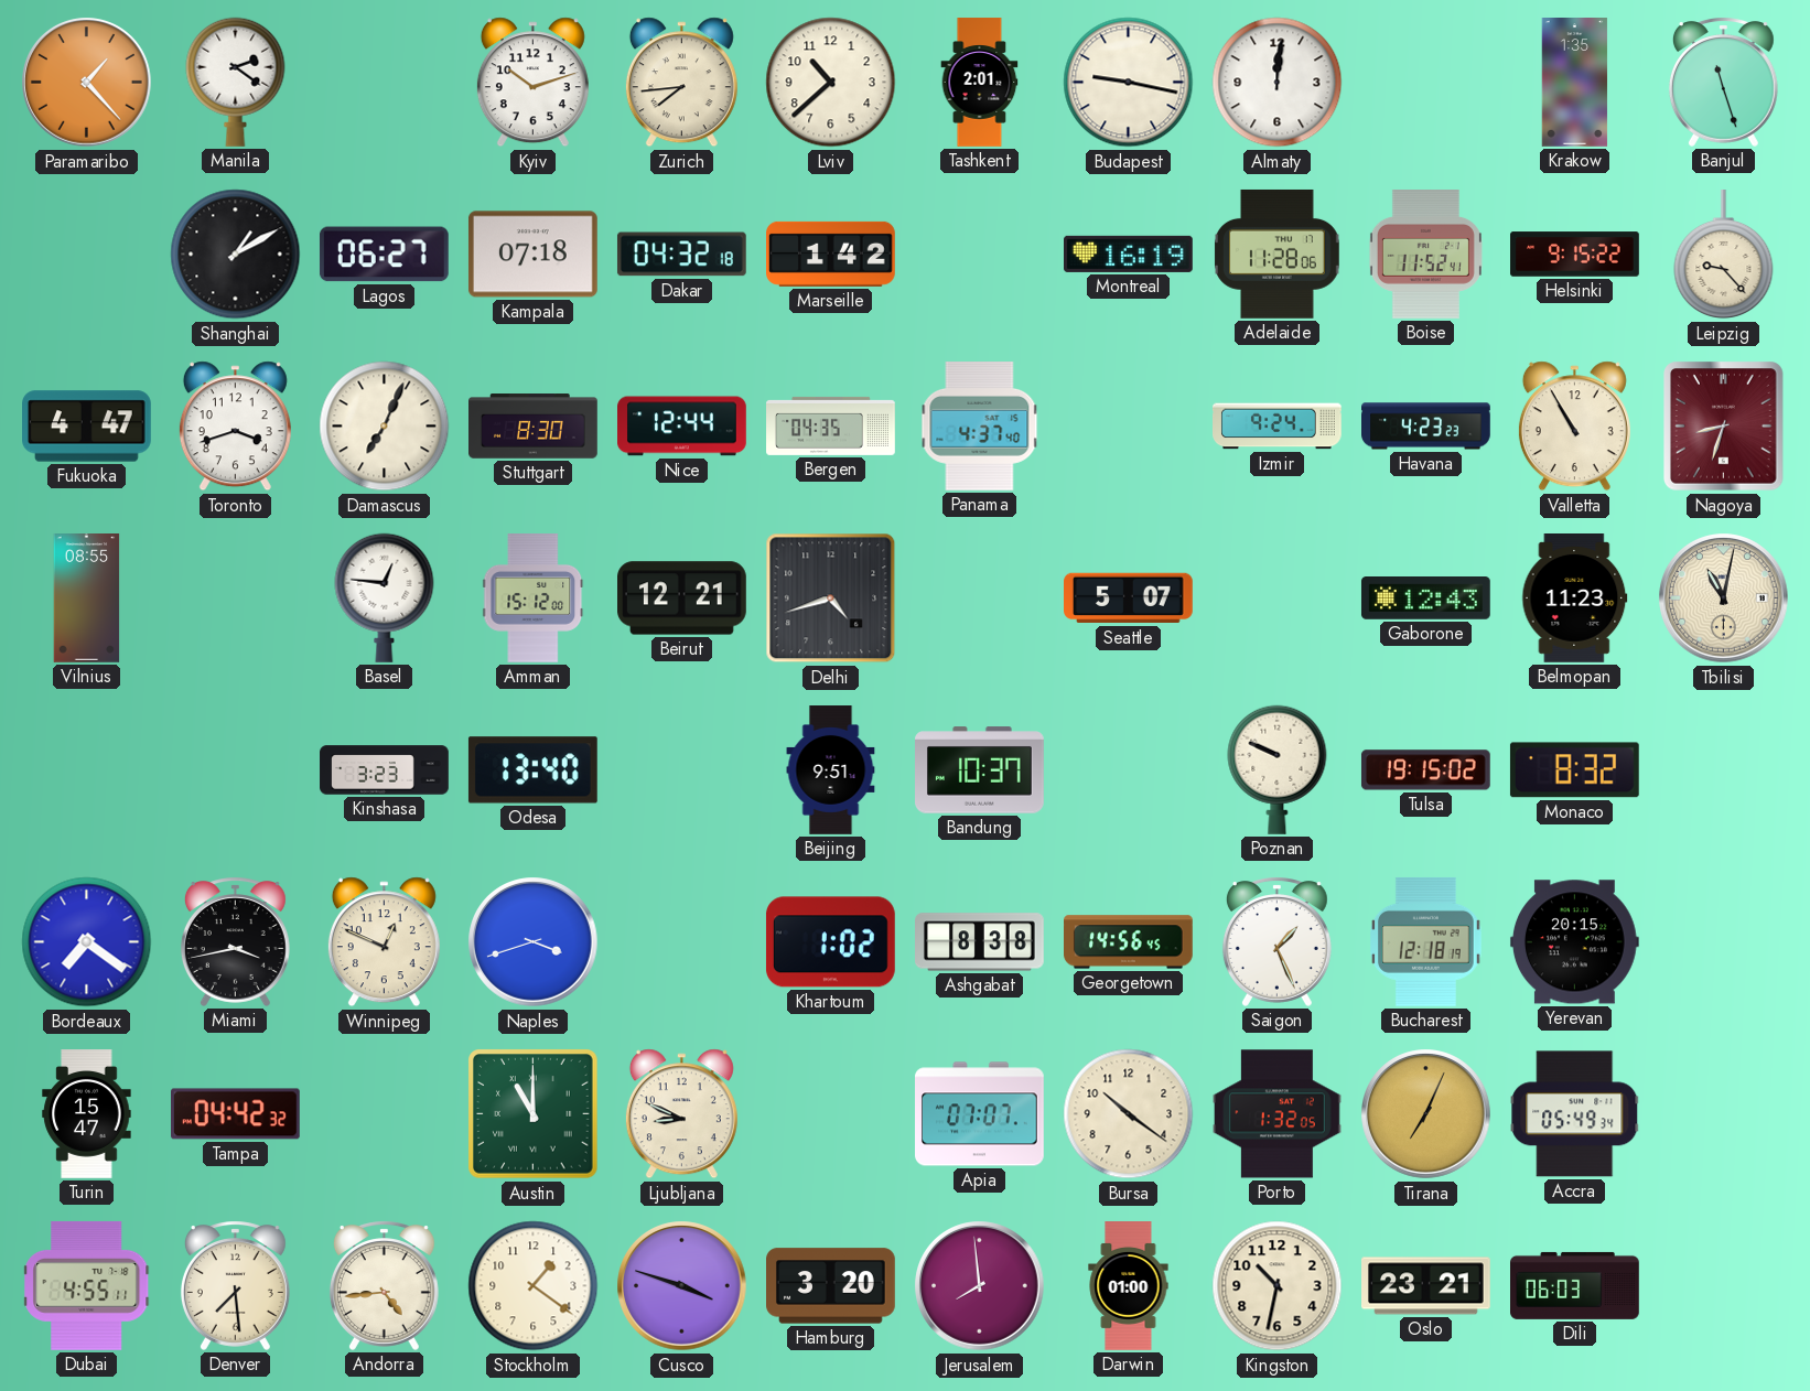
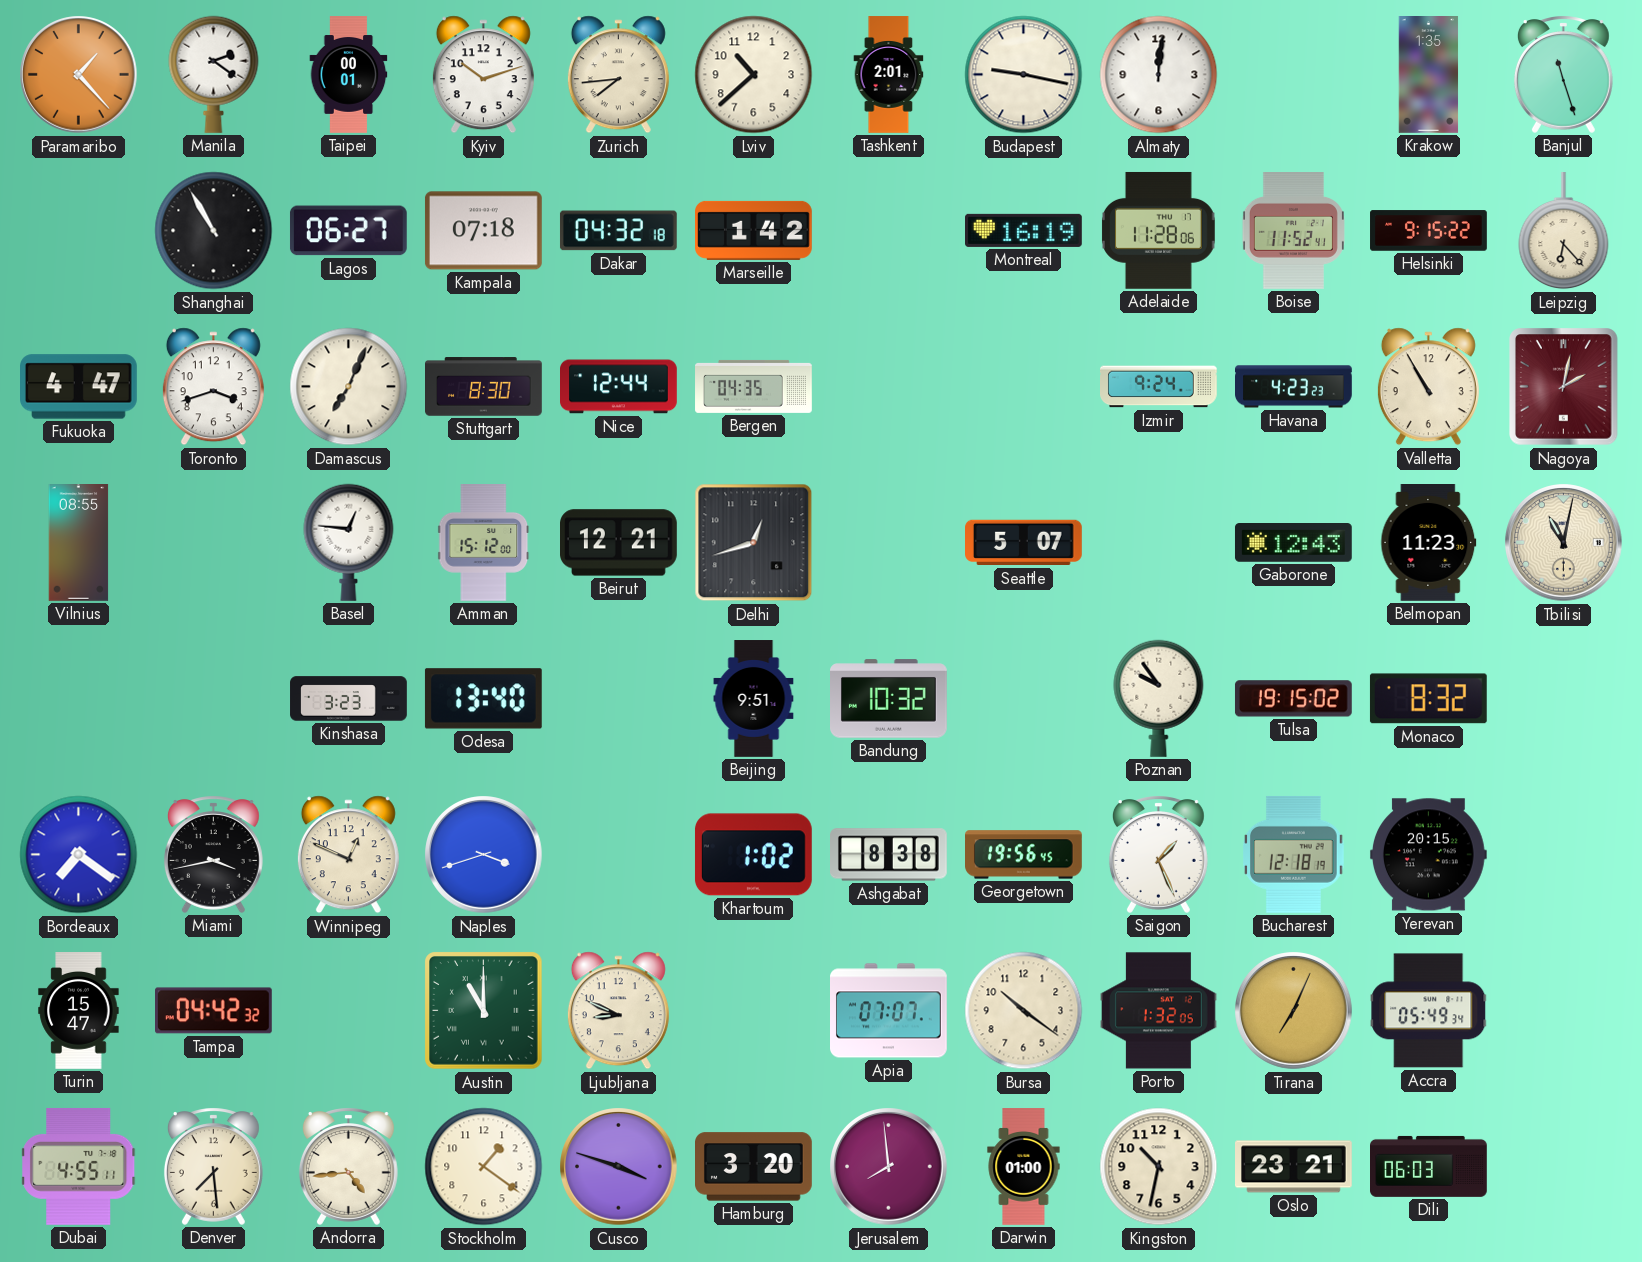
Taipei: none -> 00:01
Shanghai: 1:10 -> 10:55
Leipzig: 9:23 -> 6:23
Panama: 4:37 -> none
Nagoya: 8:33 -> 2:02
Delhi: 4:42 -> 12:42
Bandung: 10:37 -> 10:32
Poznan: 9:49 -> 9:54
Georgetown: 14:56 -> 19:56
